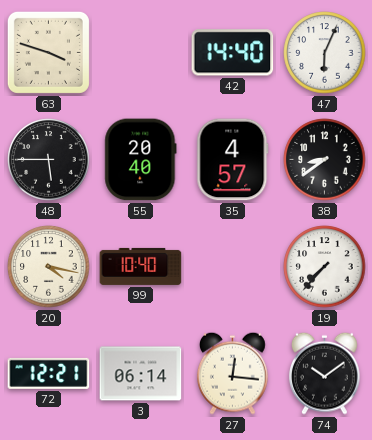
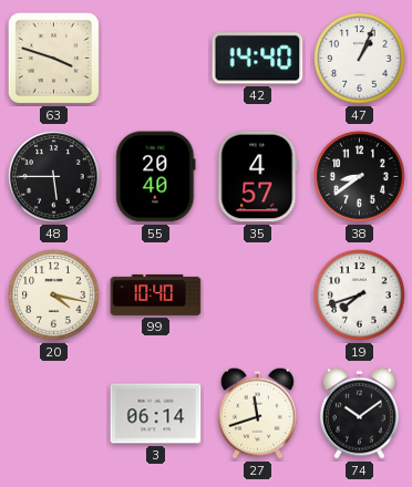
47: 6:04 -> 1:04
19: 7:37 -> 7:42
72: 12:21 -> none
27: 12:16 -> 11:42
